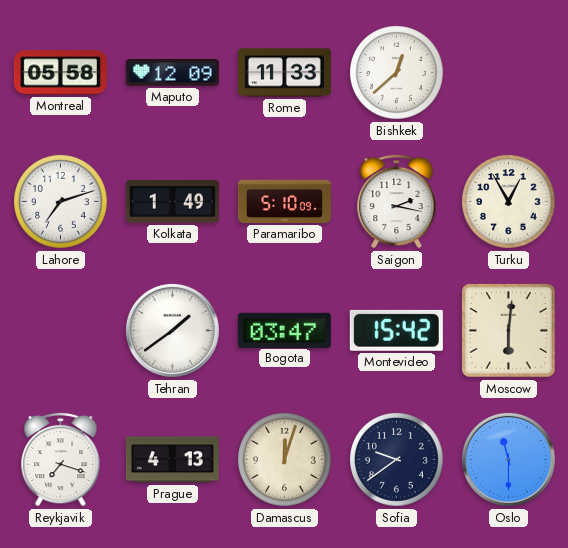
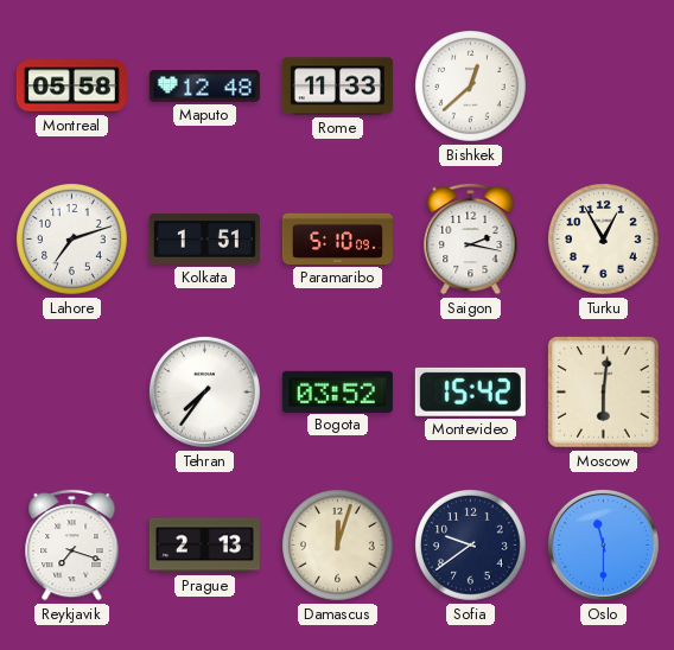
Maputo: 12:09 -> 12:48
Kolkata: 1:49 -> 1:51
Tehran: 1:39 -> 7:36
Bogota: 03:47 -> 03:52
Prague: 4:13 -> 2:13
